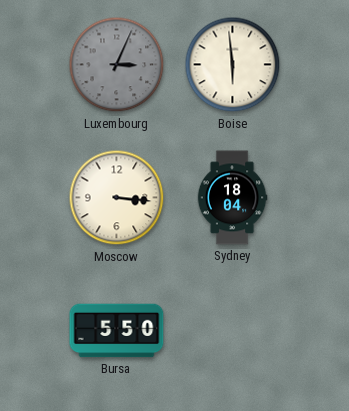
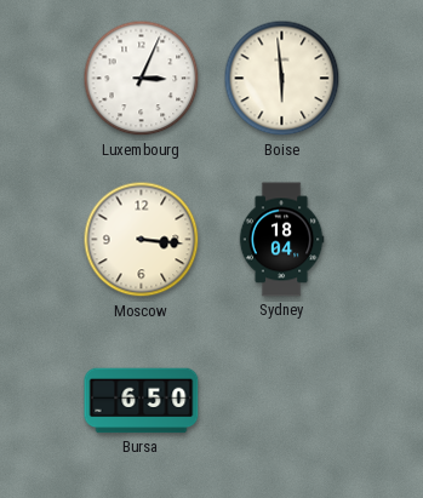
Luxembourg dial: grey -> white
Bursa: 5:50 -> 6:50
